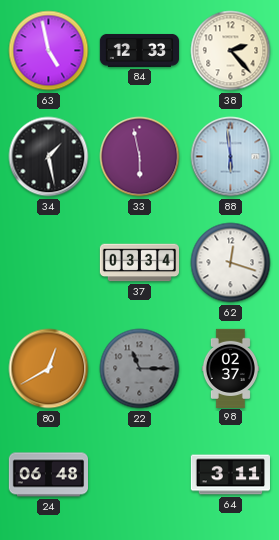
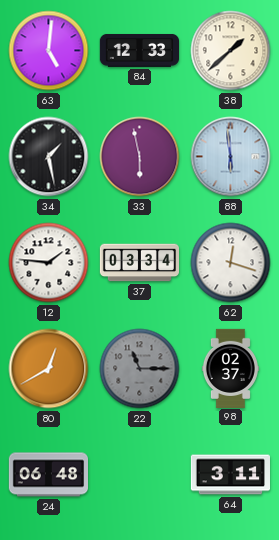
63: 4:58 -> 5:01
38: 2:23 -> 1:38
12: none -> 1:46
